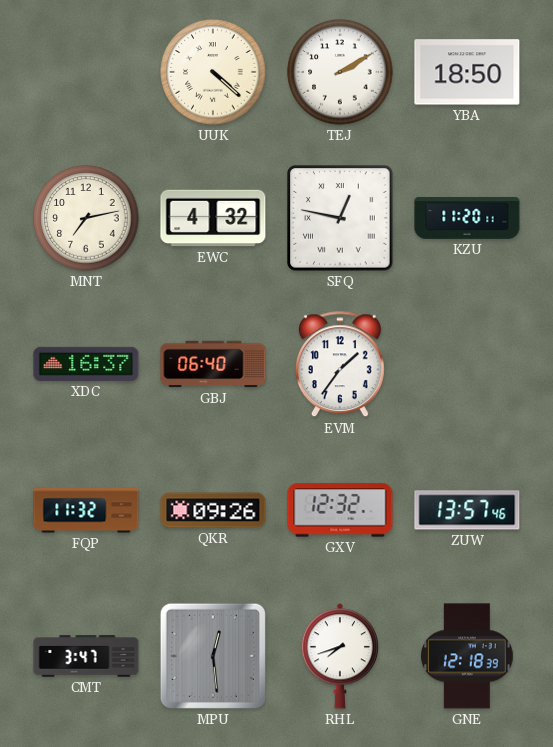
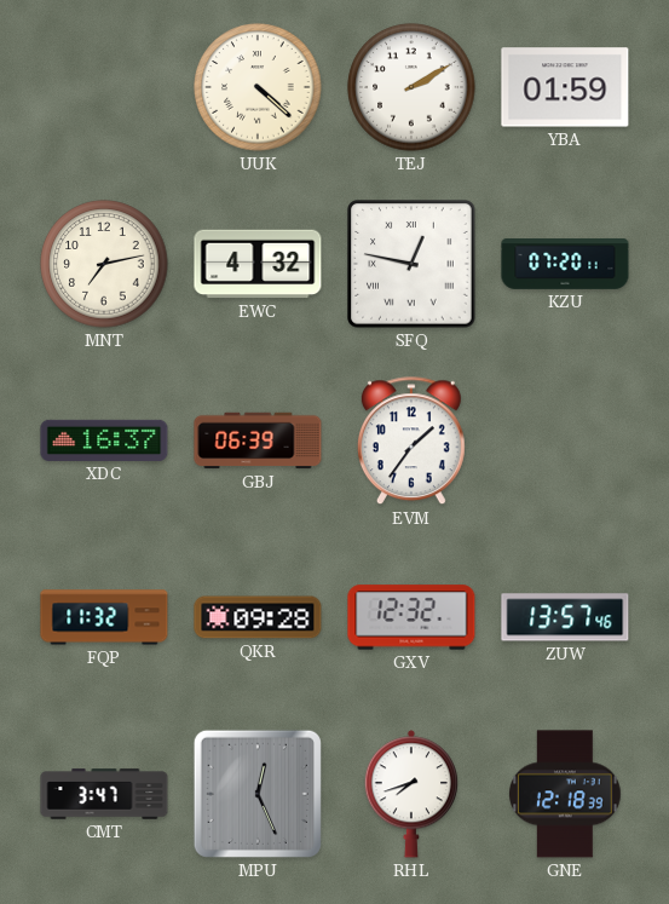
YBA: 18:50 -> 01:59
KZU: 11:20 -> 07:20
GBJ: 06:40 -> 06:39
QKR: 09:26 -> 09:28
MPU: 12:29 -> 12:26
